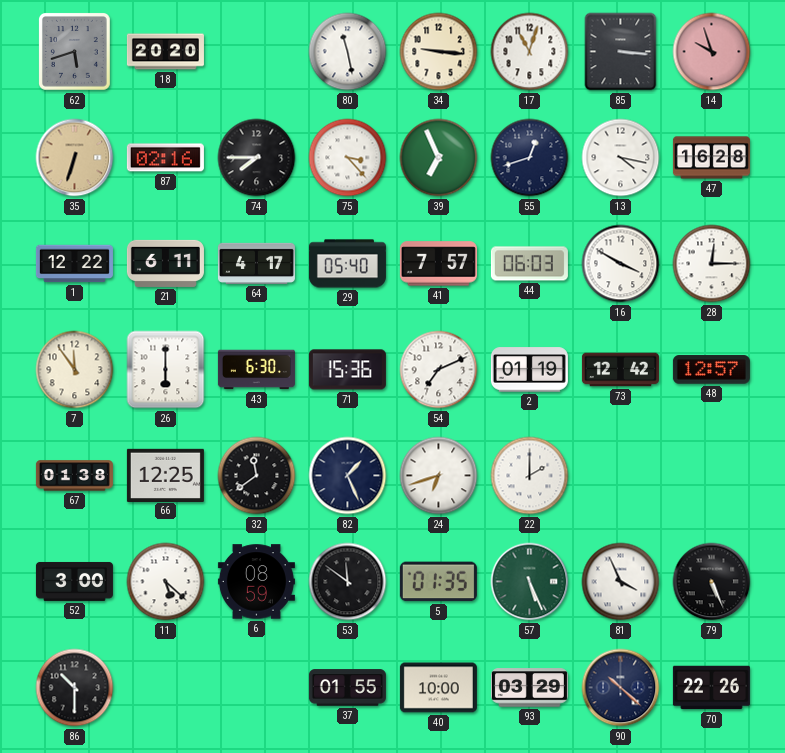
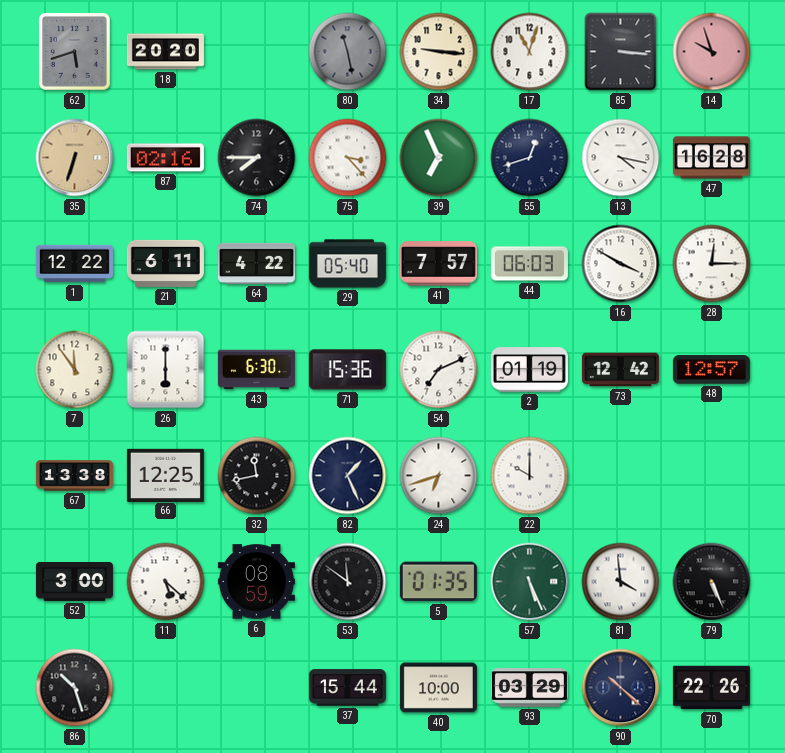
80 dial: white -> grey
64: 4:17 -> 4:22
67: 01:38 -> 13:38
32: 11:39 -> 11:43
22: 2:00 -> 10:00
81: 3:56 -> 3:59
86: 10:30 -> 10:27
37: 01:55 -> 15:44
